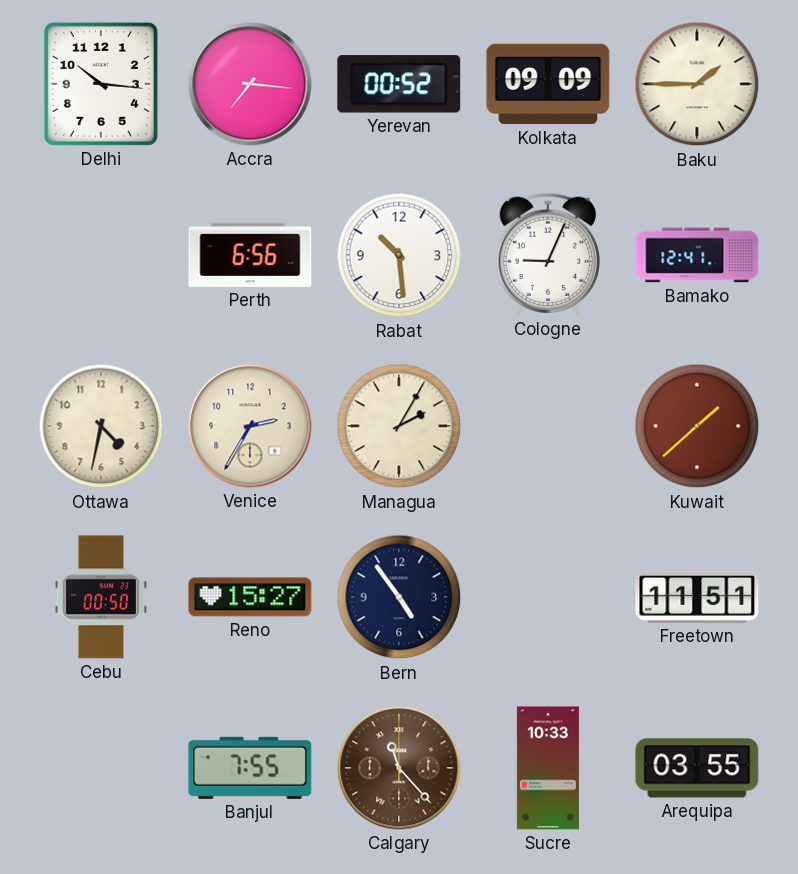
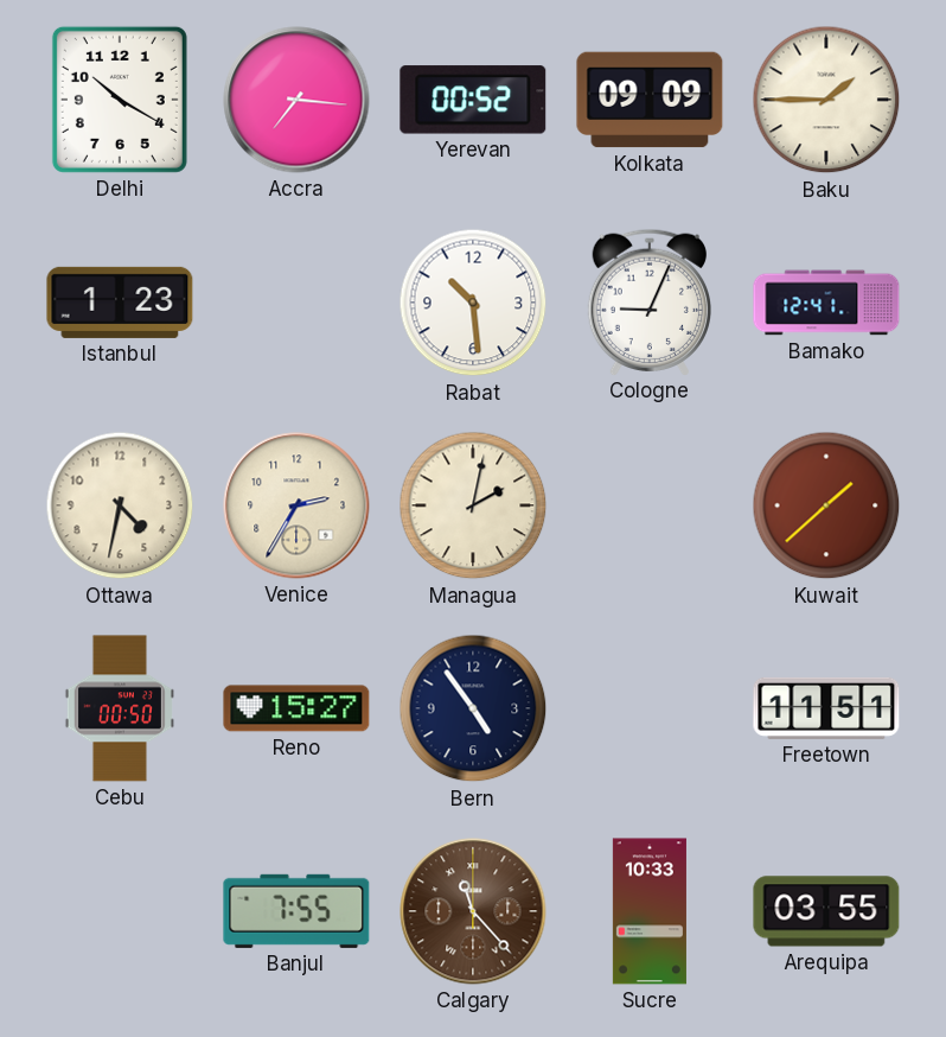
Delhi: 10:16 -> 10:20
Istanbul: none -> 1:23
Perth: 6:56 -> none
Managua: 2:05 -> 2:02
